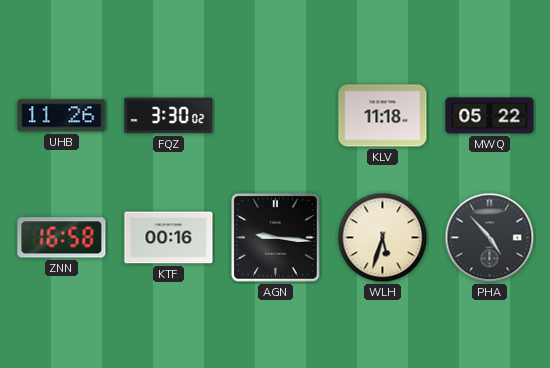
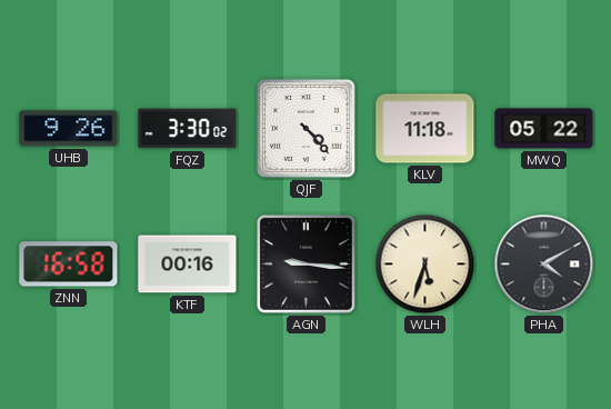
UHB: 11:26 -> 9:26
QJF: none -> 4:23
PHA: 4:53 -> 4:10
